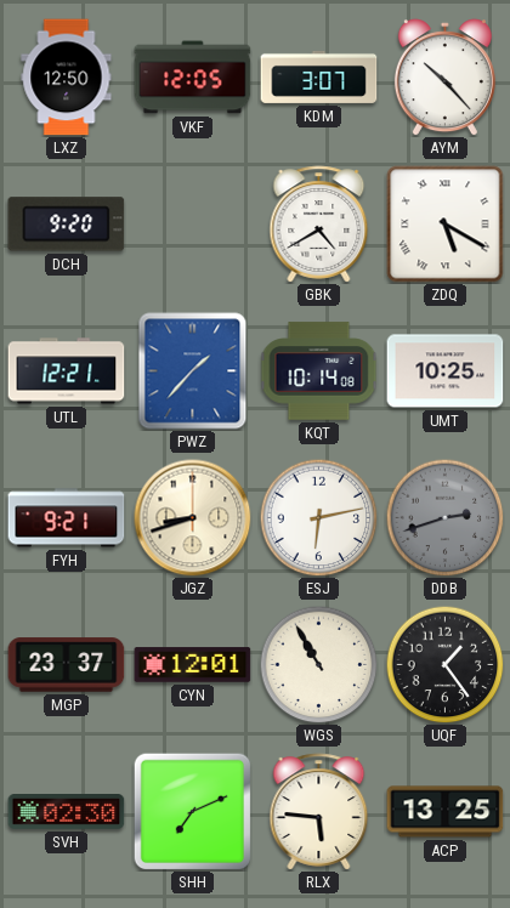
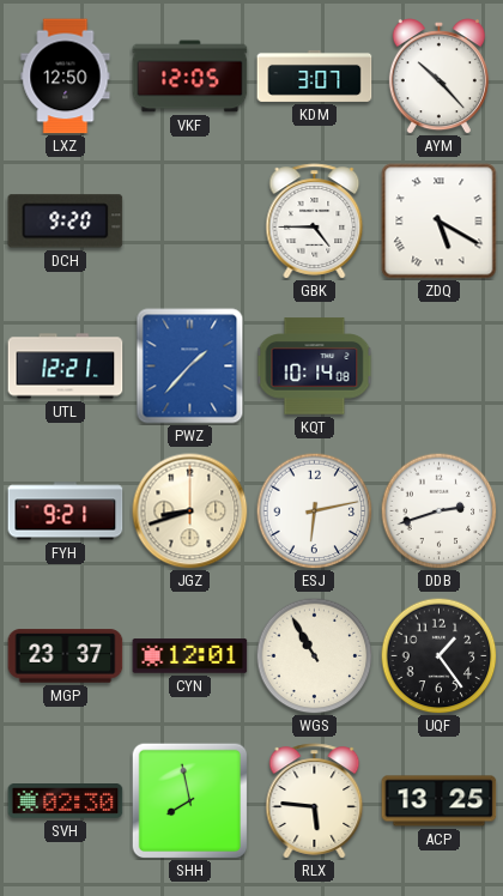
GBK: 4:40 -> 4:45
UMT: 10:25 -> none
DDB dial: grey -> white
SHH: 7:11 -> 7:58
